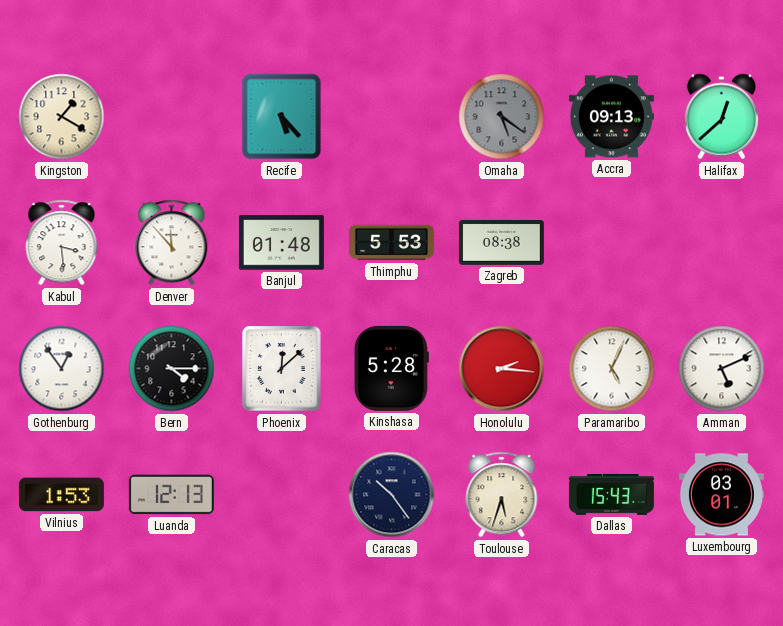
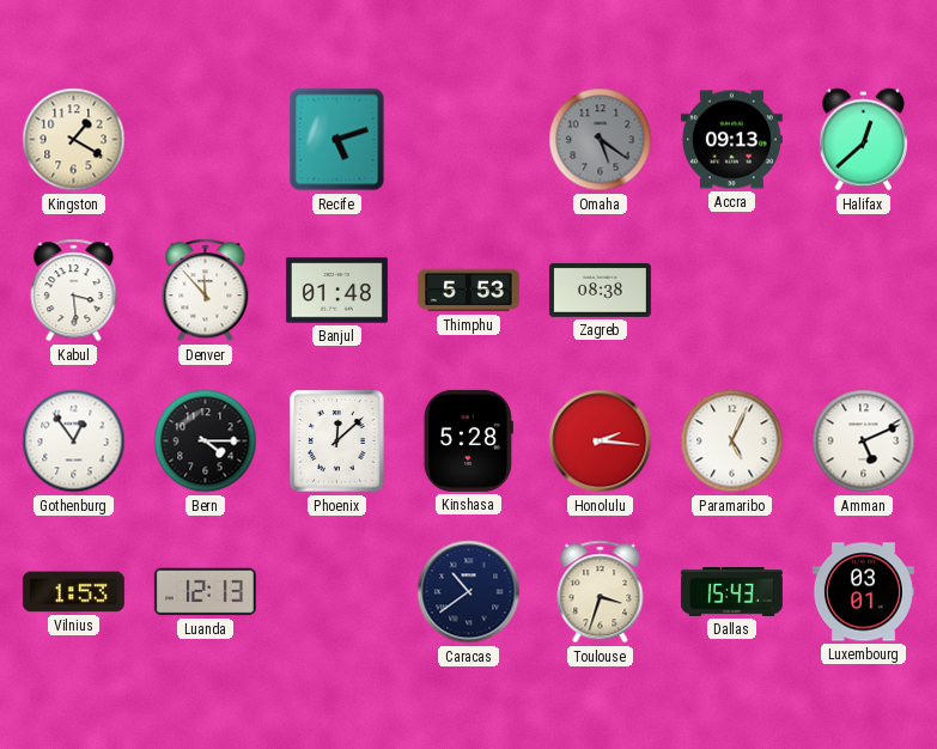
Recife: 5:23 -> 5:12
Caracas: 10:24 -> 10:39
Toulouse: 5:33 -> 3:33
